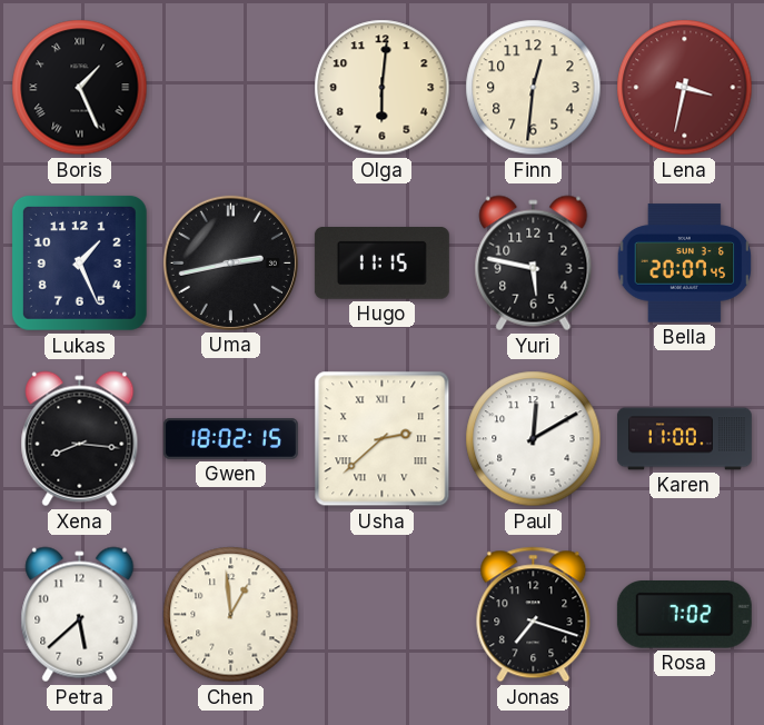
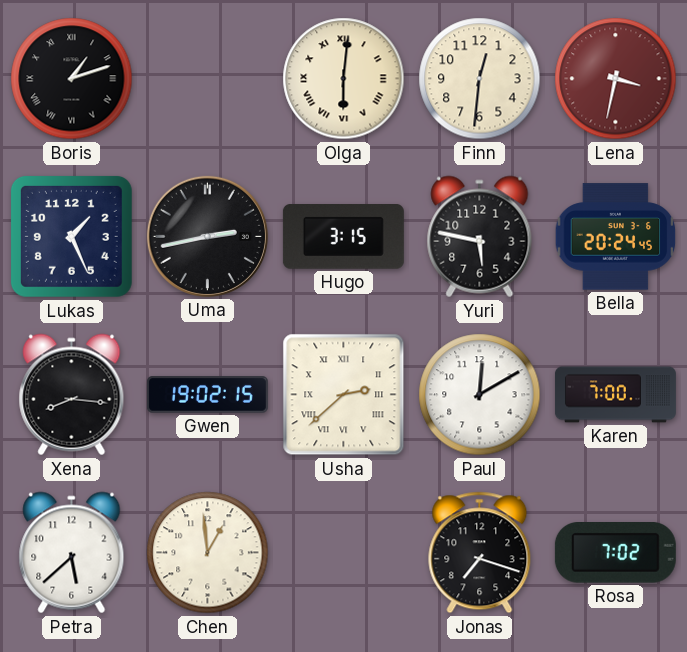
Boris: 1:26 -> 1:12
Olga numerals: Arabic -> Roman
Hugo: 11:15 -> 3:15
Bella: 20:07 -> 20:24
Gwen: 18:02 -> 19:02
Karen: 11:00 -> 7:00
